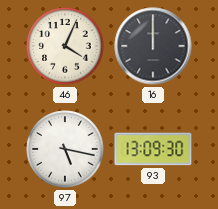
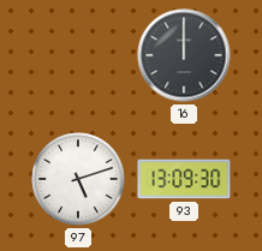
46: 4:04 -> none
97: 5:17 -> 5:12
